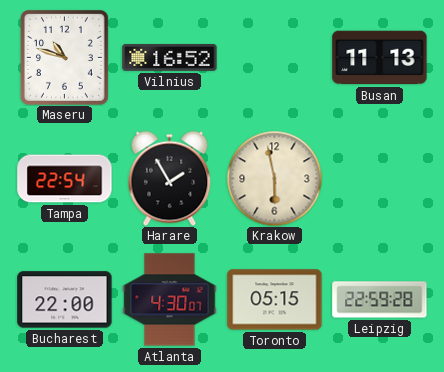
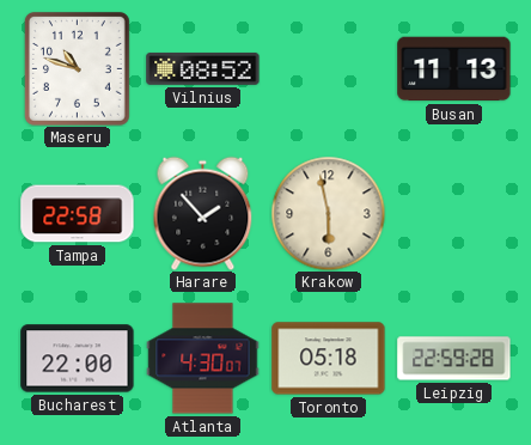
Vilnius: 16:52 -> 08:52
Tampa: 22:54 -> 22:58
Harare: 1:55 -> 1:53
Toronto: 05:15 -> 05:18
